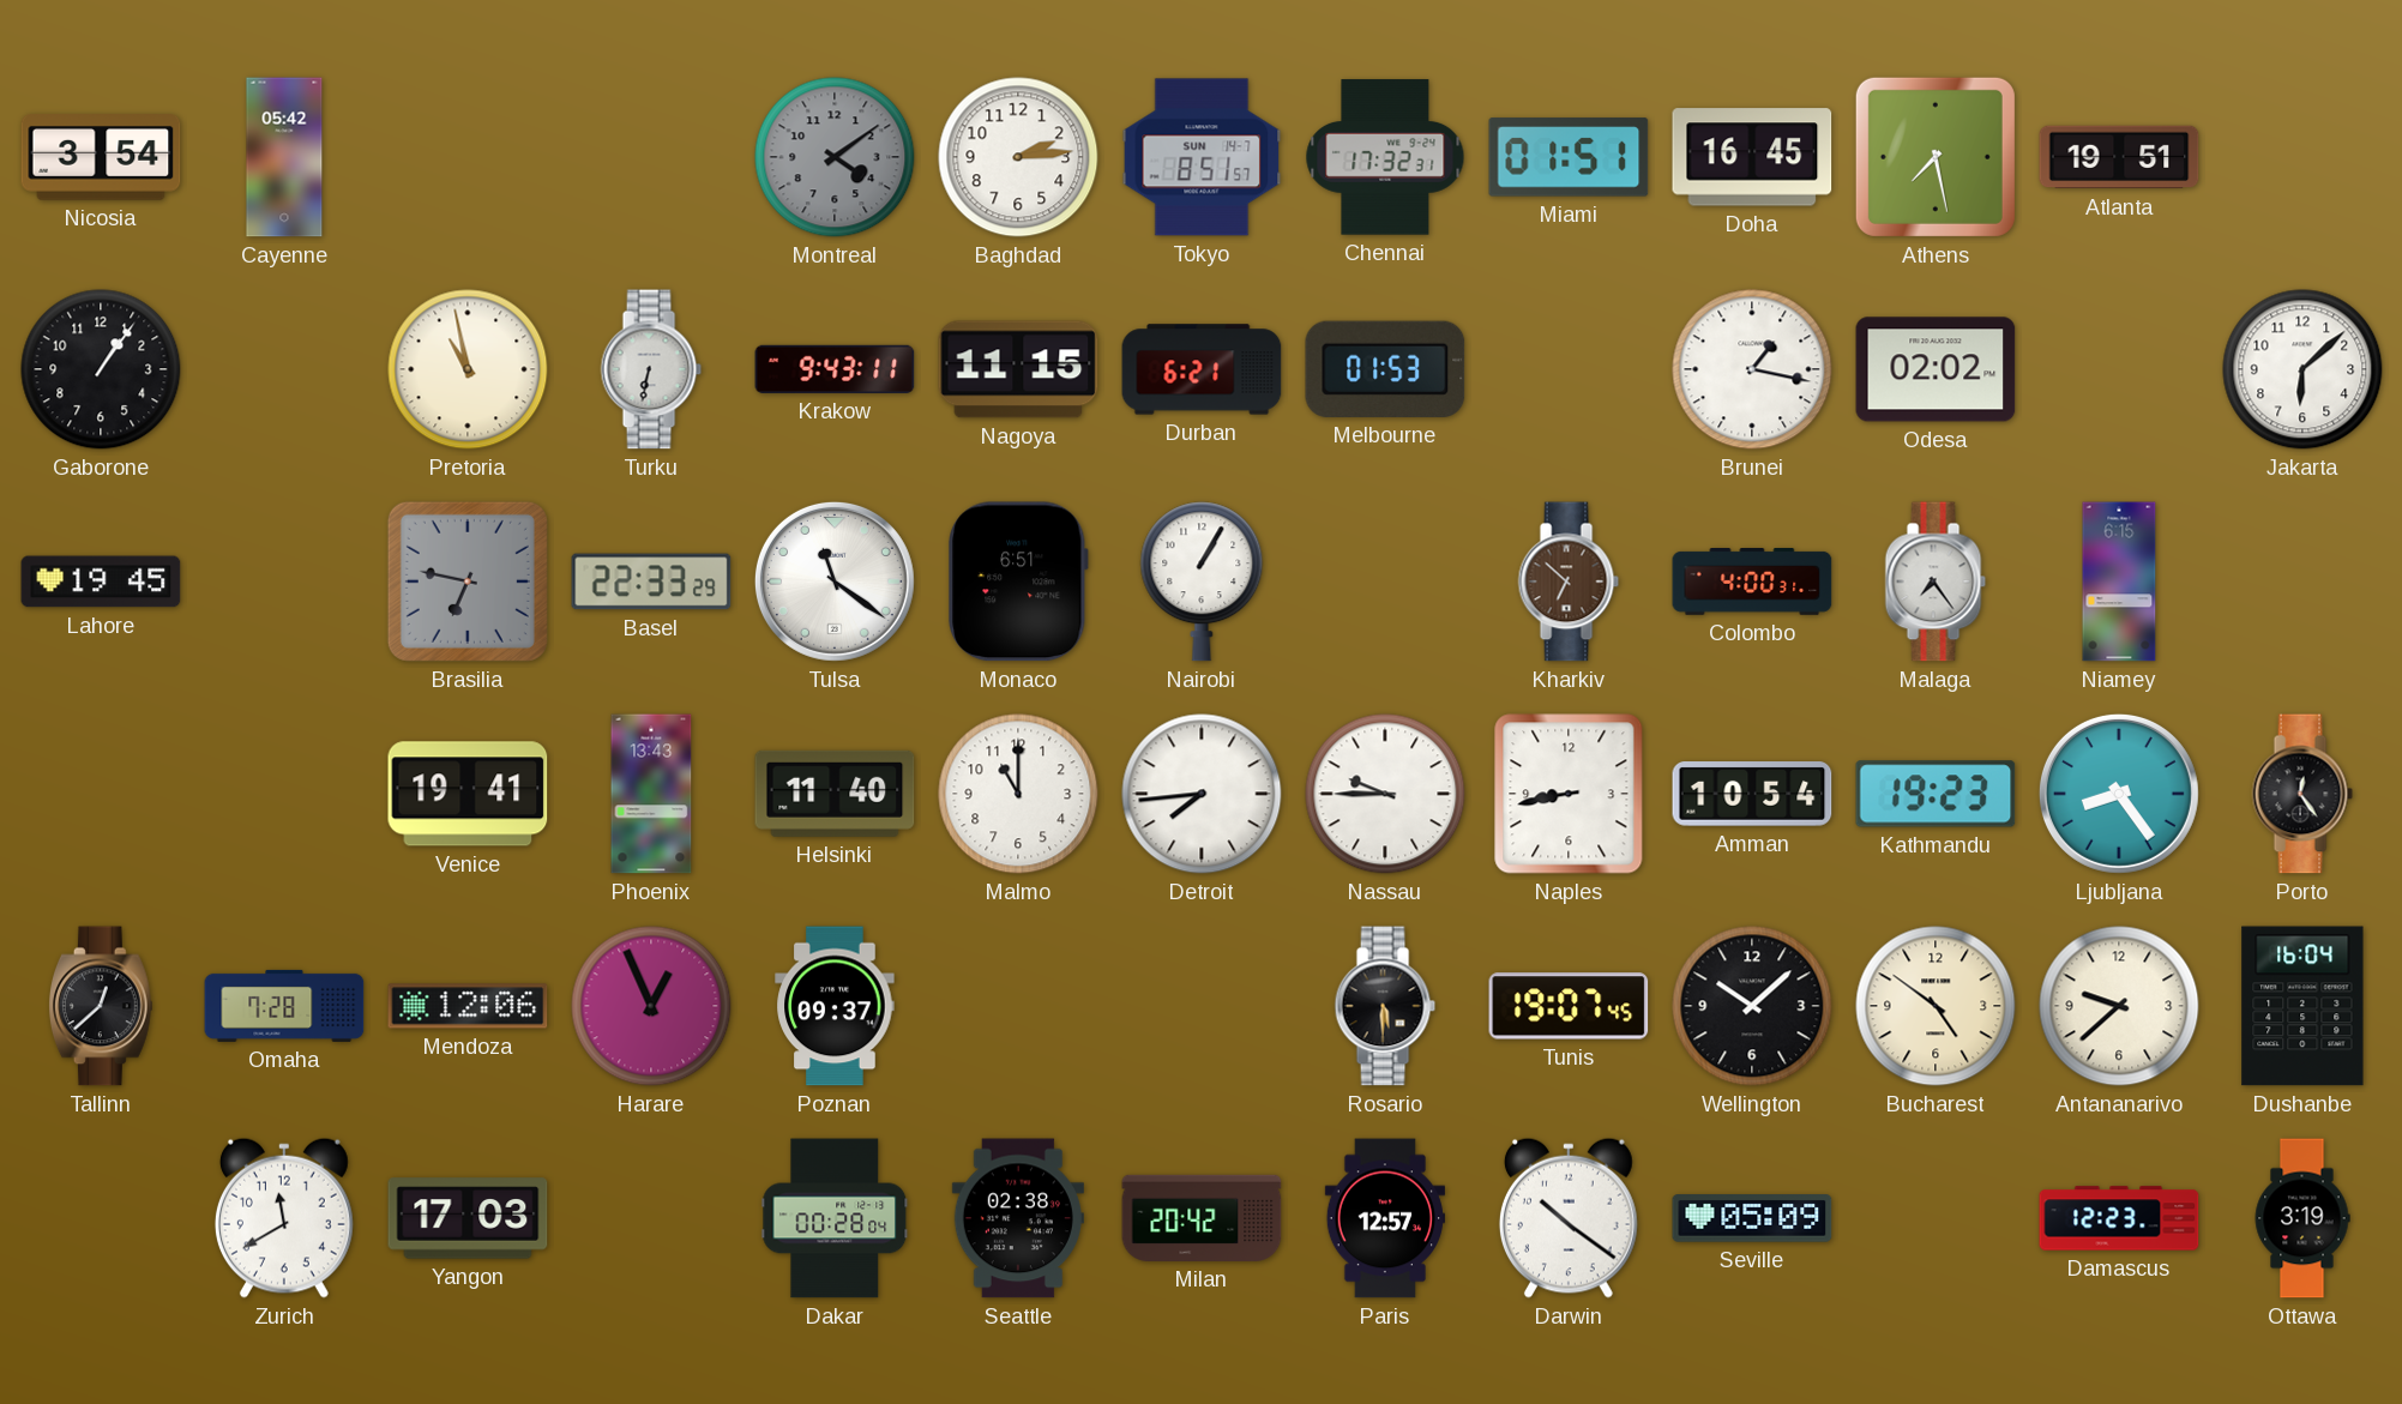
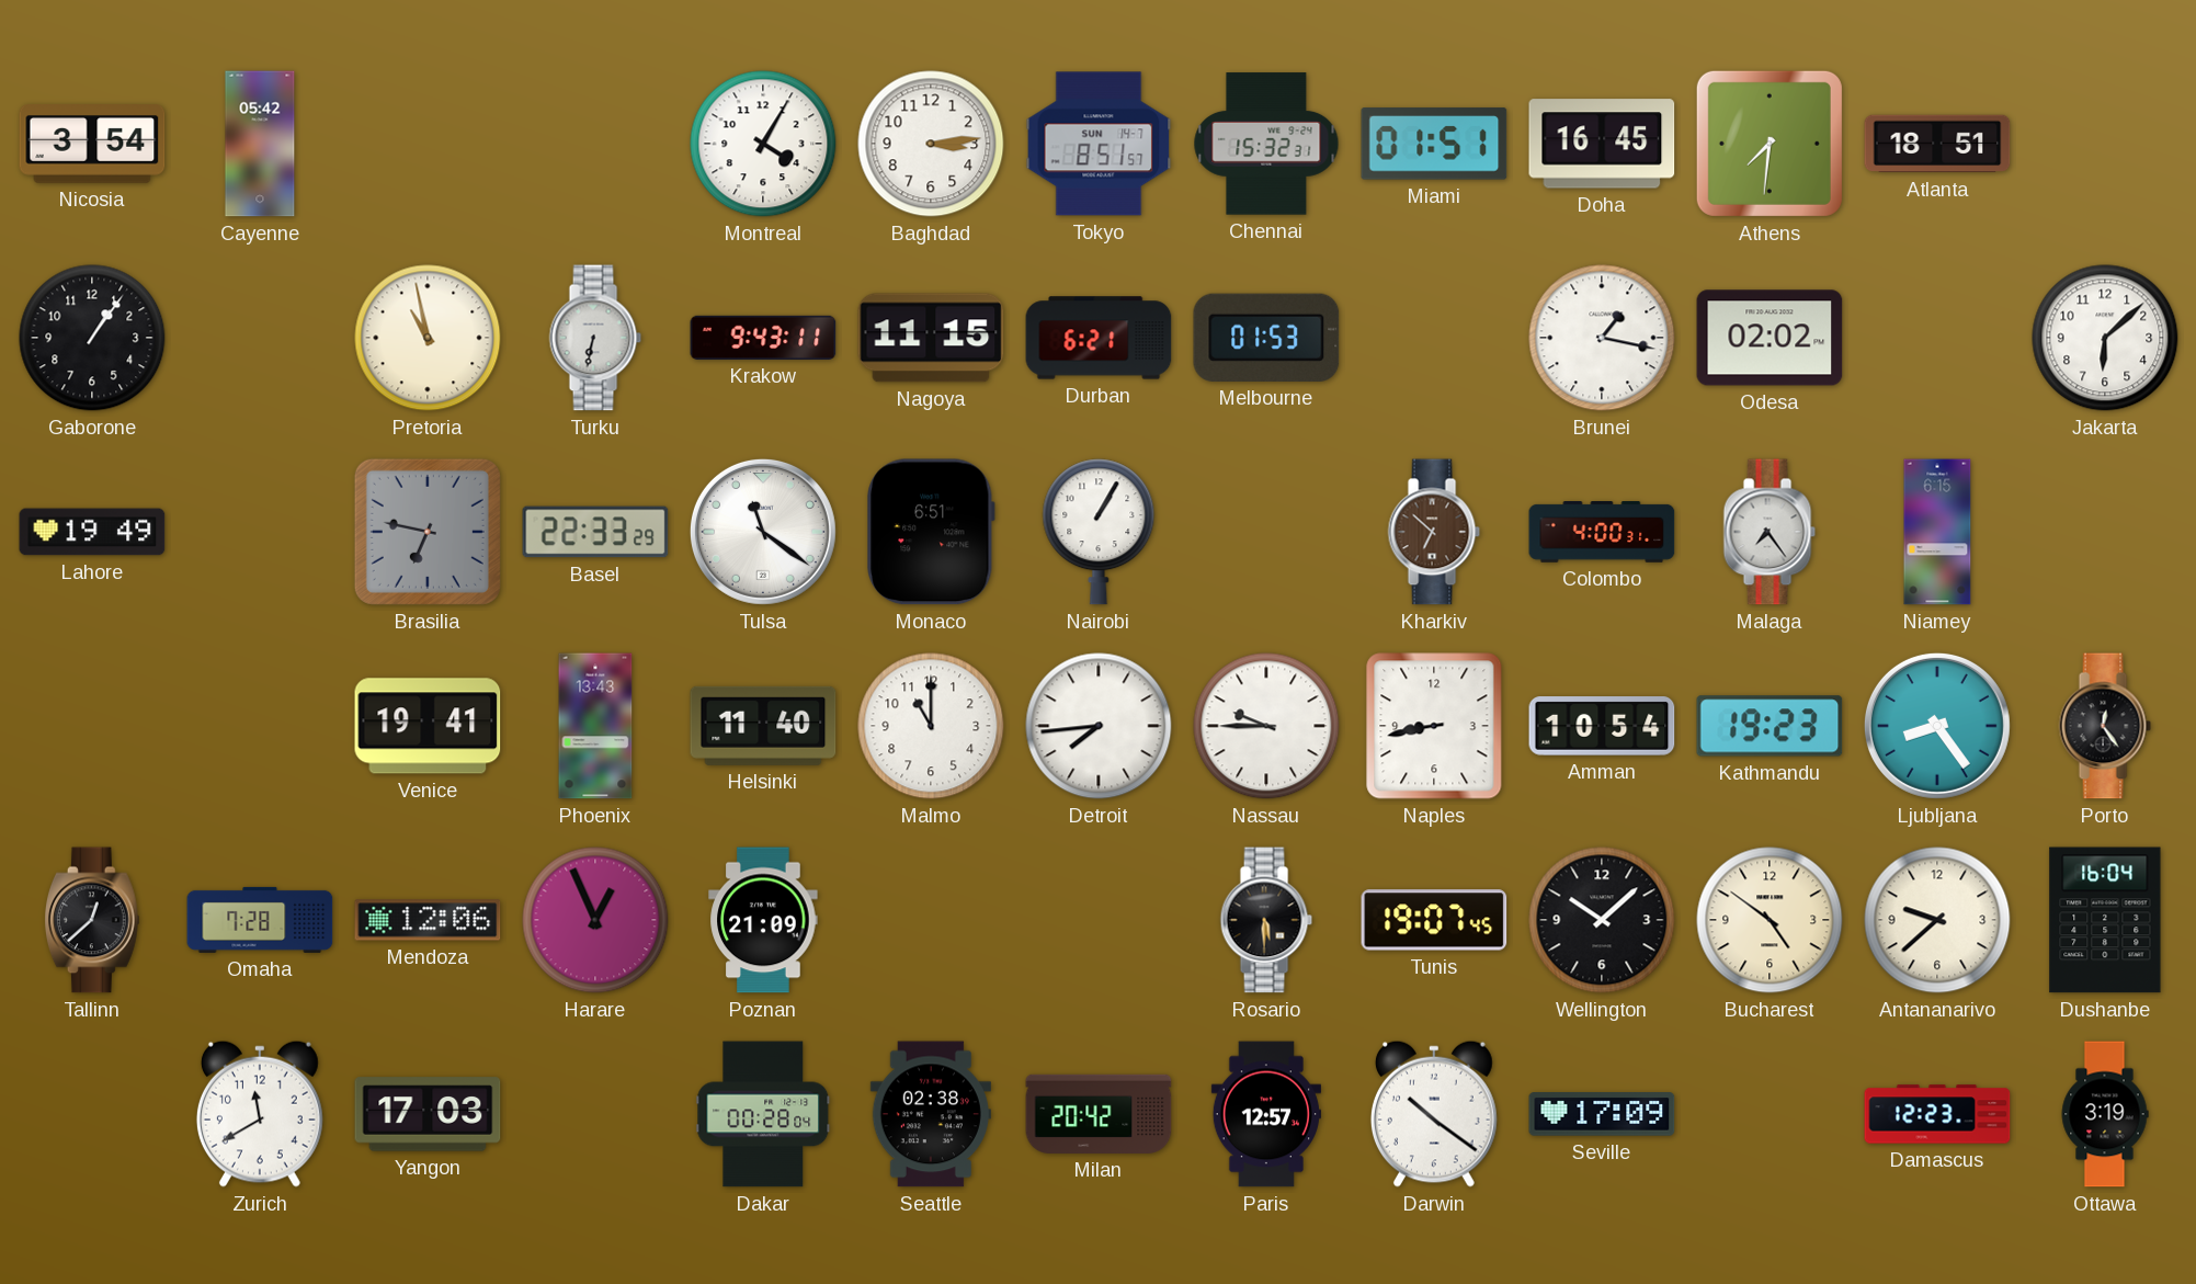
Montreal: 4:09 -> 4:05
Montreal dial: grey -> white
Baghdad: 2:14 -> 3:14
Chennai: 17:32 -> 15:32
Athens: 7:28 -> 7:31
Atlanta: 19:51 -> 18:51
Lahore: 19:45 -> 19:49
Poznan: 09:37 -> 21:09
Seville: 05:09 -> 17:09
